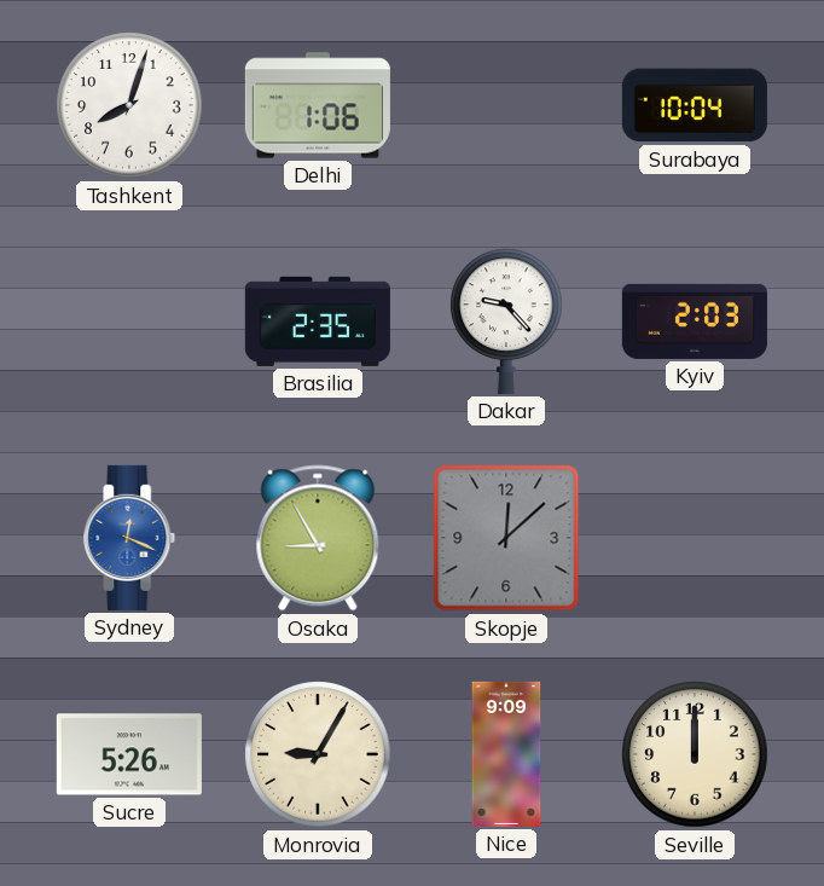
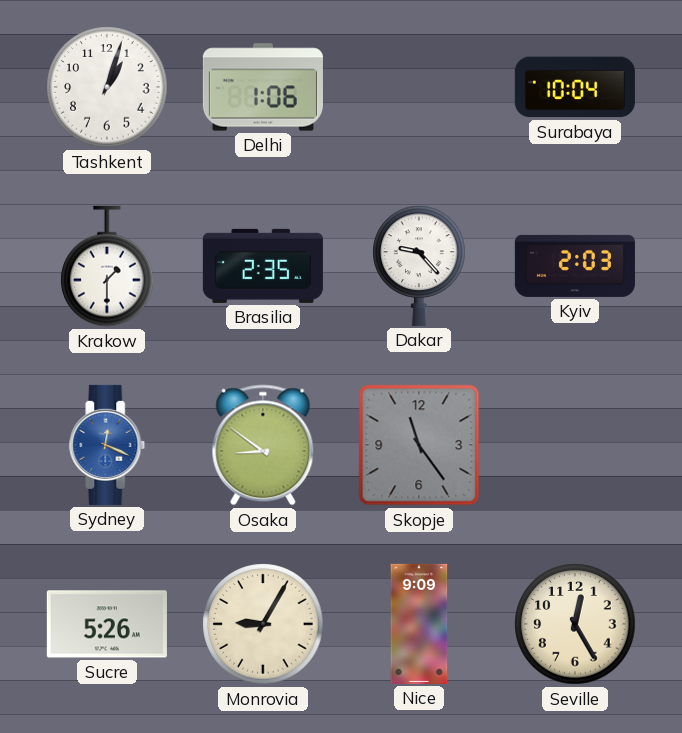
Tashkent: 8:03 -> 1:03
Krakow: none -> 1:30
Osaka: 8:55 -> 8:51
Skopje: 12:08 -> 11:24
Seville: 12:00 -> 12:25
